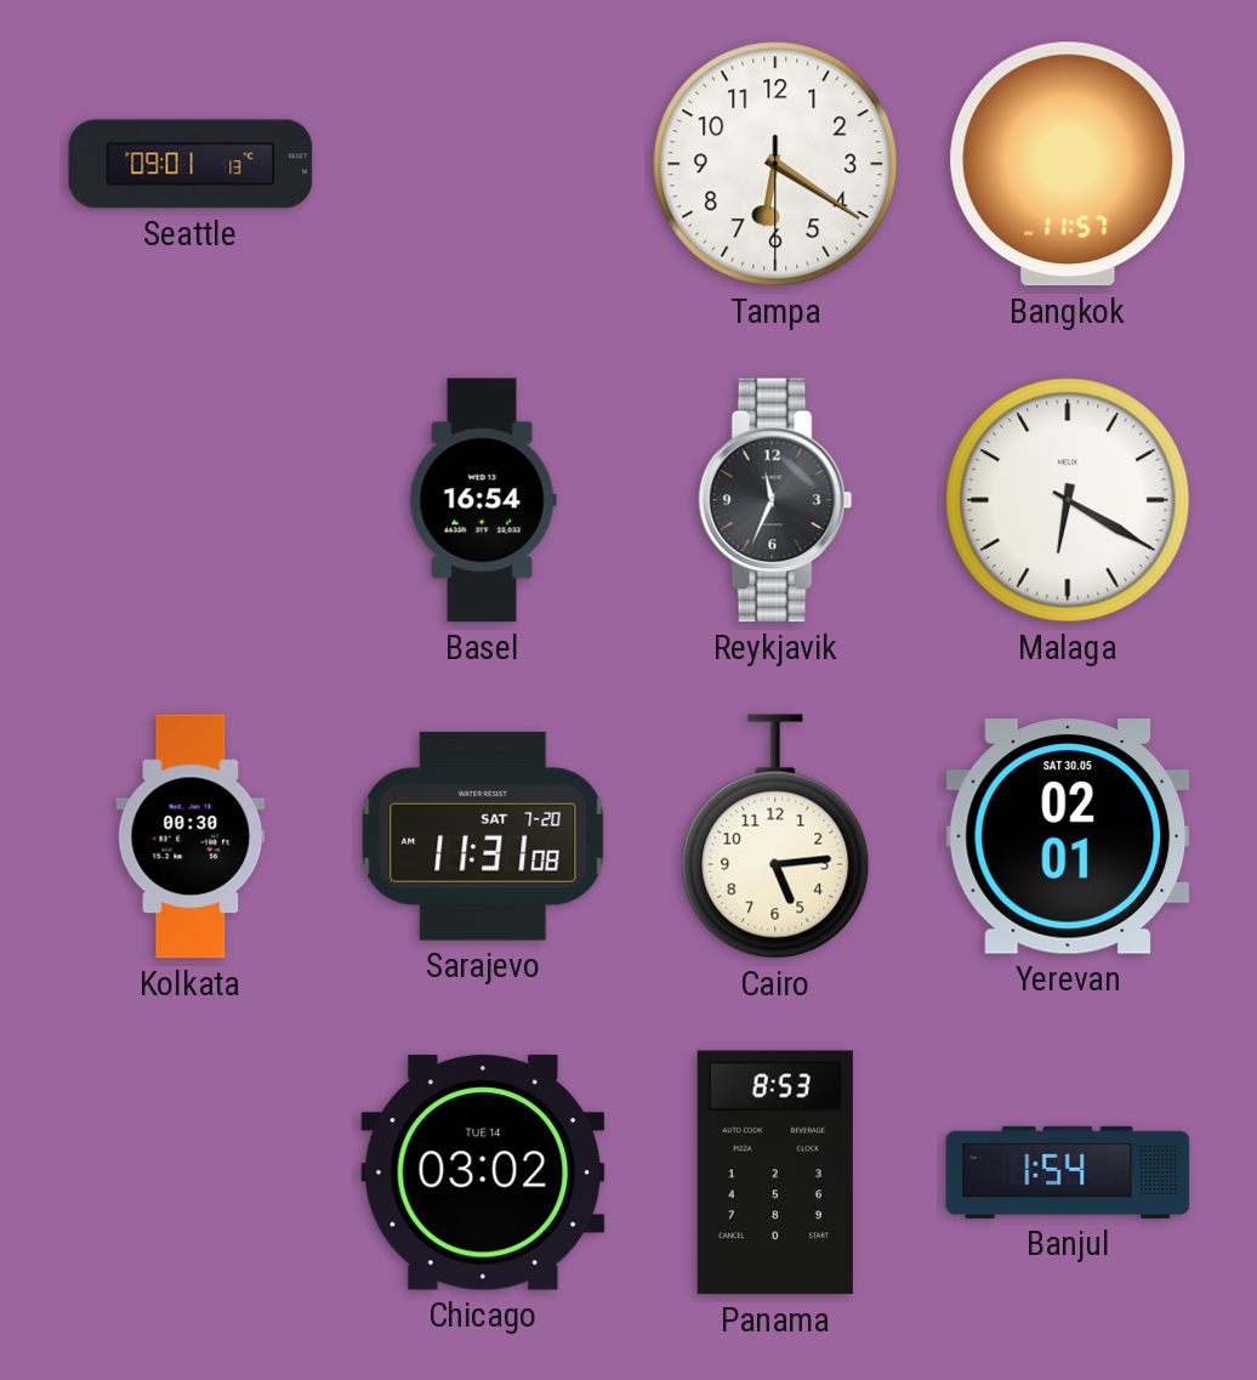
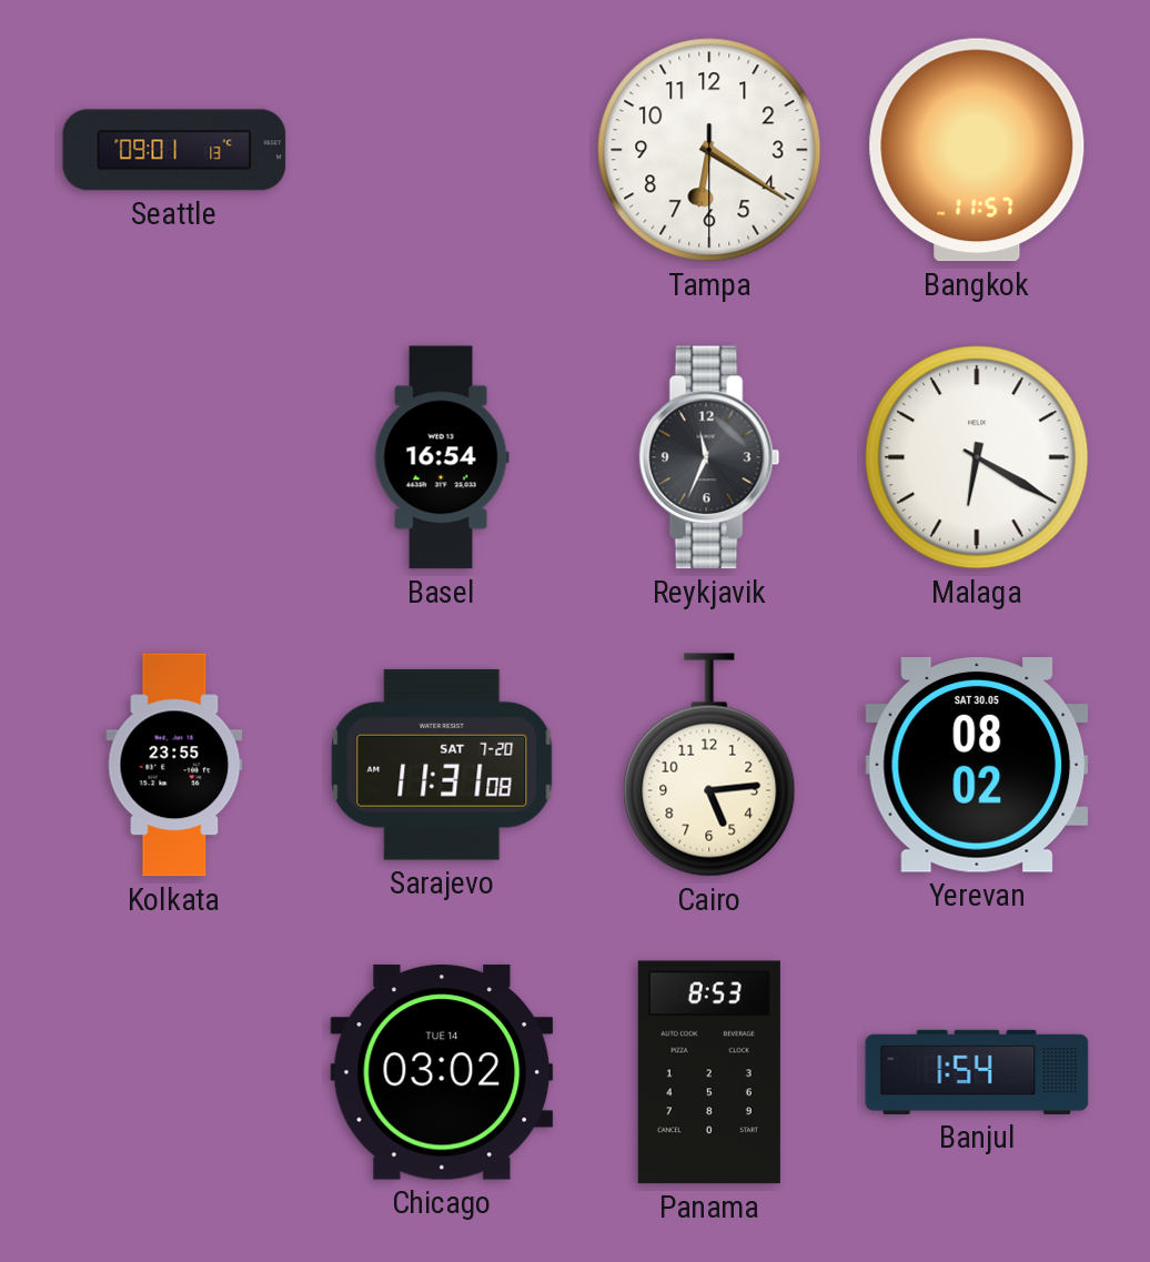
Kolkata: 00:30 -> 23:55
Yerevan: 02:01 -> 08:02
